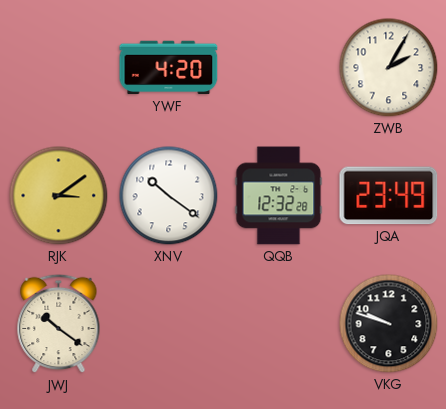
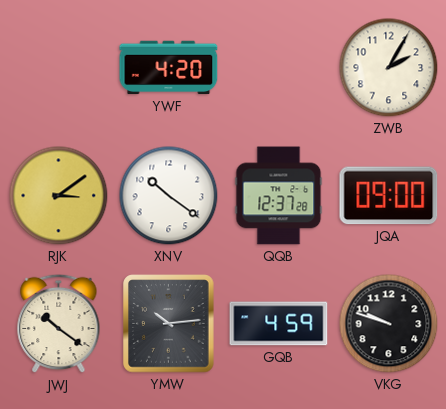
QQB: 12:32 -> 12:37
JQA: 23:49 -> 09:00
YMW: none -> 10:14
GQB: none -> 4:59
